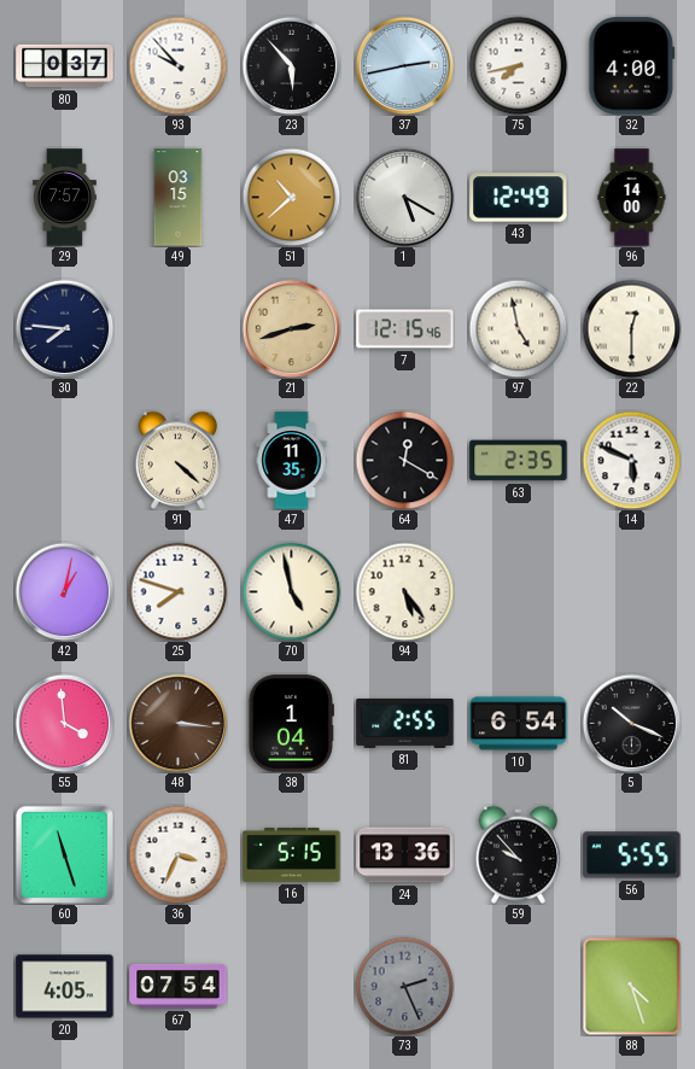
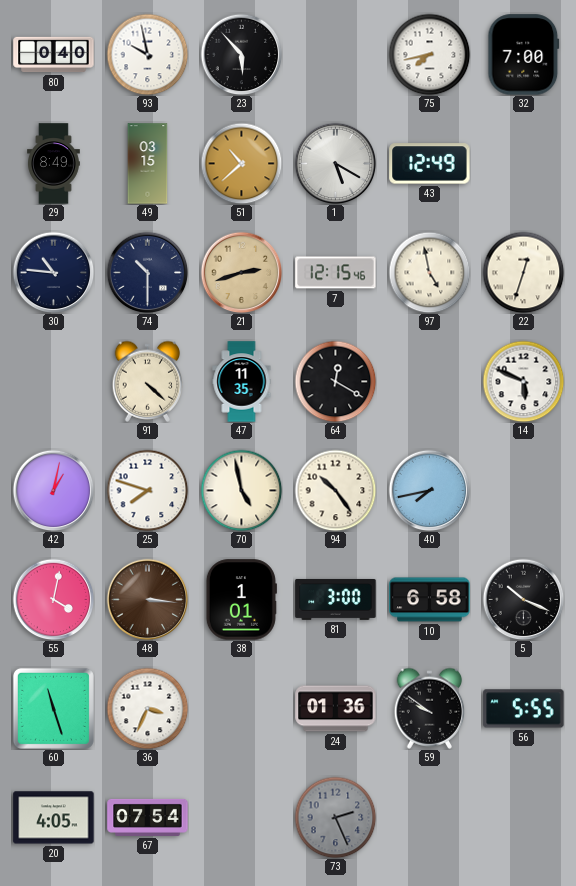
80: 0:37 -> 0:40
93: 9:53 -> 9:58
37: 2:43 -> none
32: 4:00 -> 7:00
29: 7:57 -> 8:49
96: 14:00 -> none
30: 7:46 -> 10:46
74: none -> 10:30
22: 12:30 -> 12:33
63: 2:35 -> none
94: 5:24 -> 10:24
40: none -> 7:43
55: 3:59 -> 4:02
38: 1:04 -> 1:01
81: 2:55 -> 3:00
10: 6:54 -> 6:58
16: 5:15 -> none
24: 13:36 -> 01:36
59: 9:53 -> 9:51
88: 4:27 -> none
